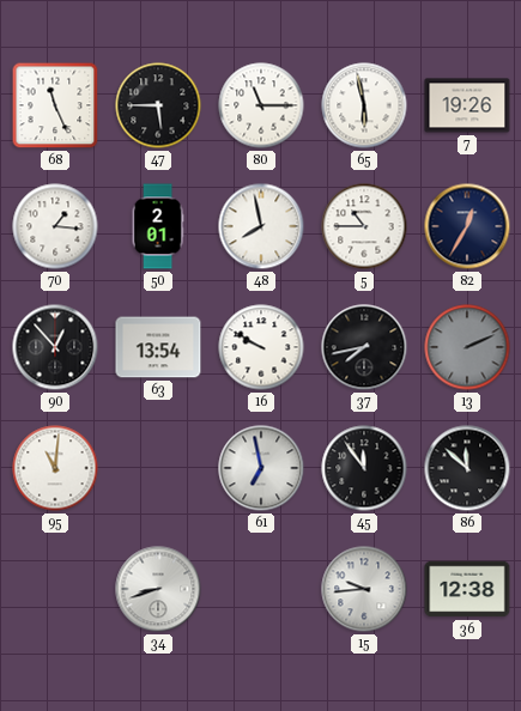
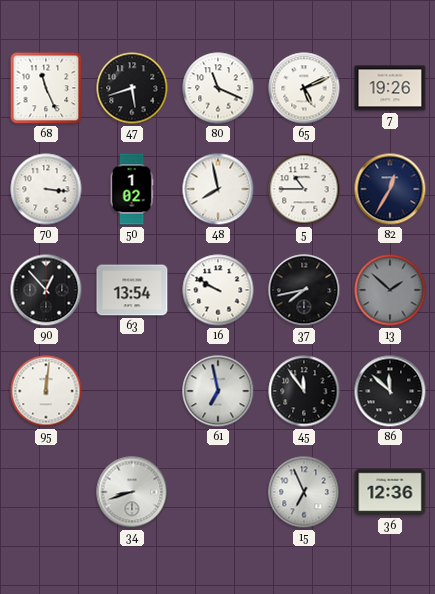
47: 5:45 -> 5:42
80: 11:15 -> 11:19
65: 5:58 -> 5:11
70: 1:16 -> 3:16
50: 2:01 -> 1:02
13: 2:11 -> 1:52
95: 11:01 -> 12:01
15: 9:44 -> 6:56
36: 12:38 -> 12:36
